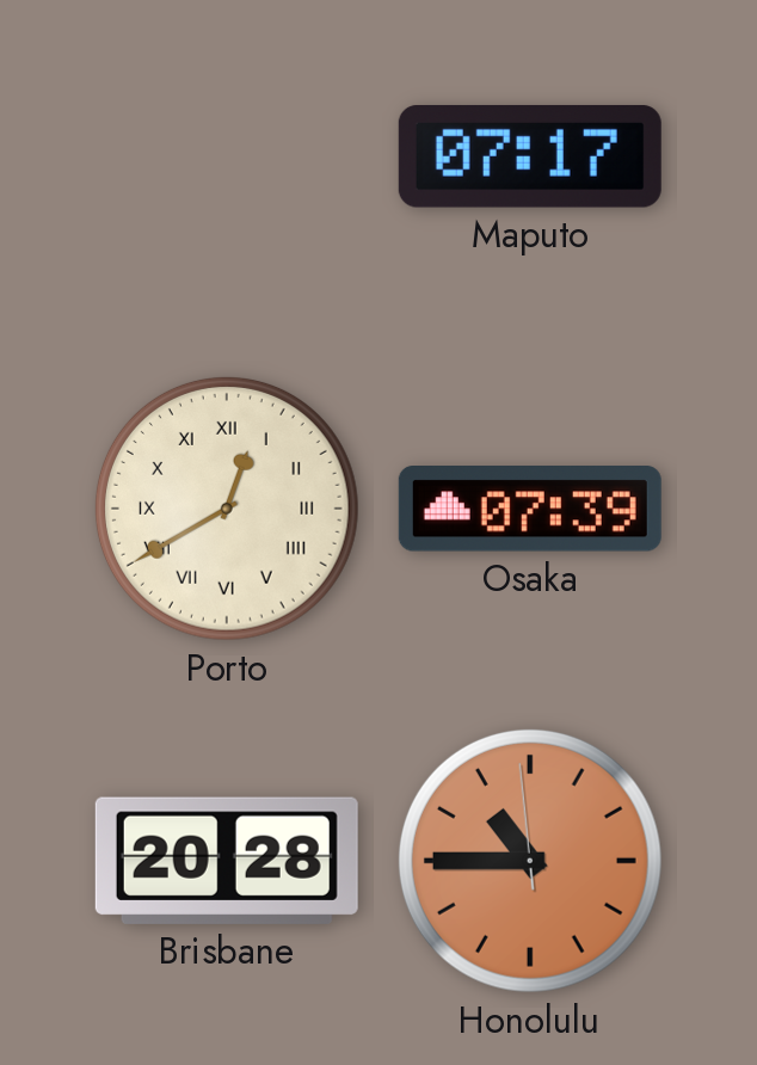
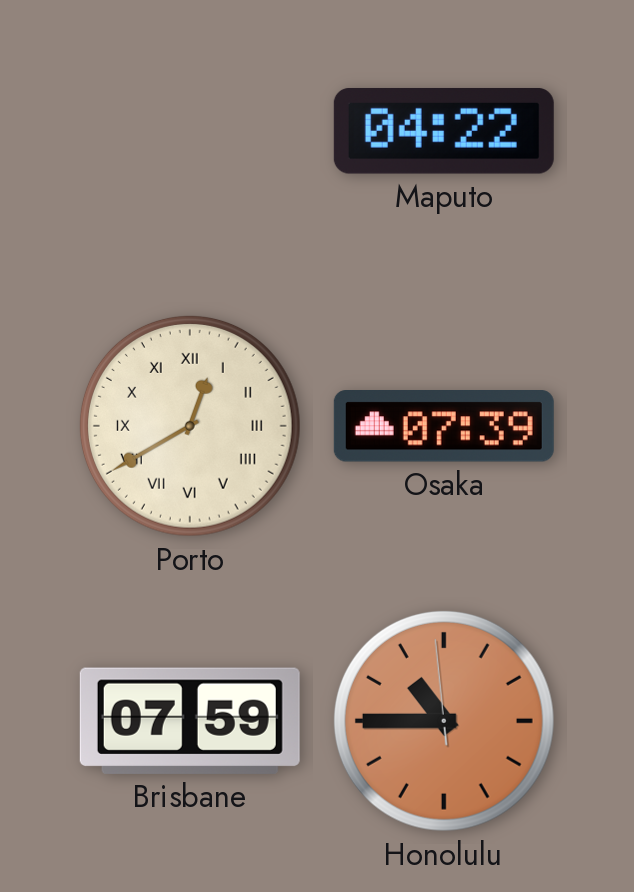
Maputo: 07:17 -> 04:22
Brisbane: 20:28 -> 07:59
